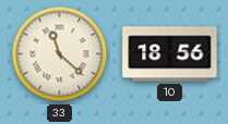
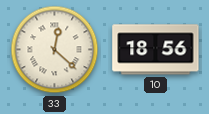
33: 11:22 -> 12:22
